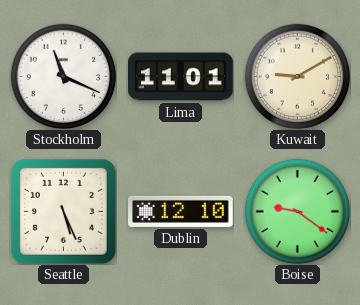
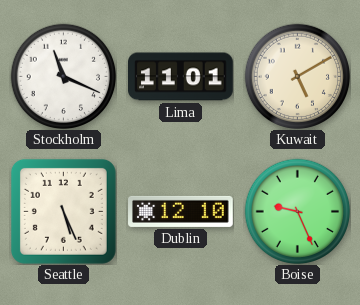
Kuwait: 9:10 -> 5:10
Boise: 9:21 -> 9:26
